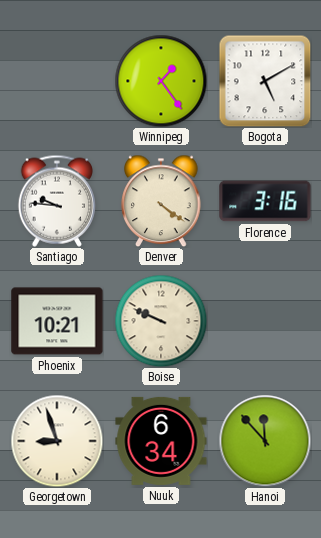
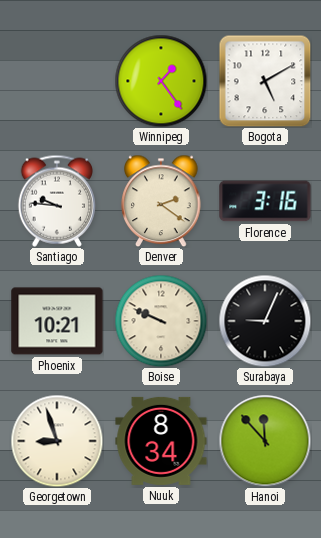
Denver: 4:21 -> 2:21
Surabaya: none -> 9:04
Nuuk: 6:34 -> 8:34
